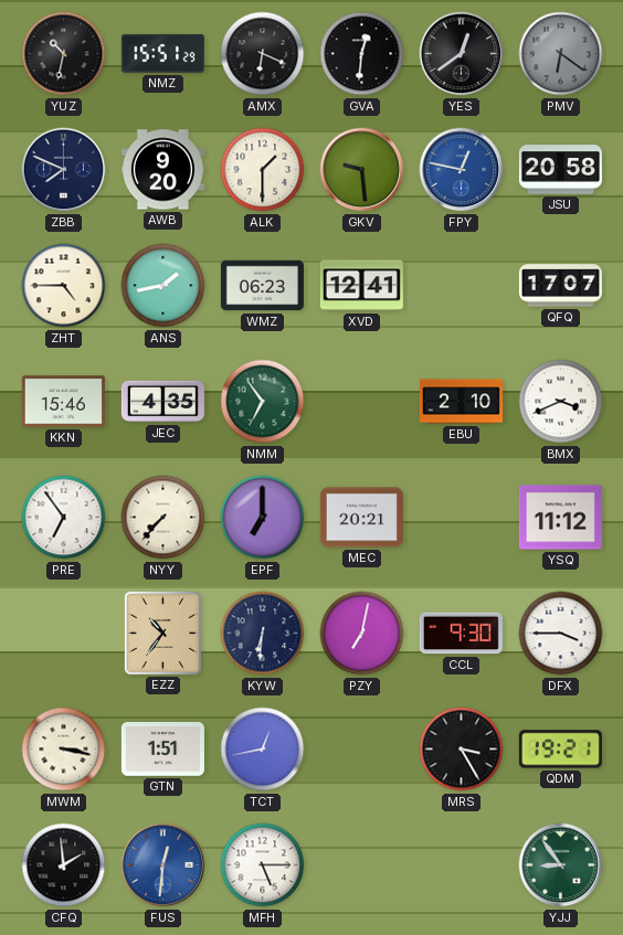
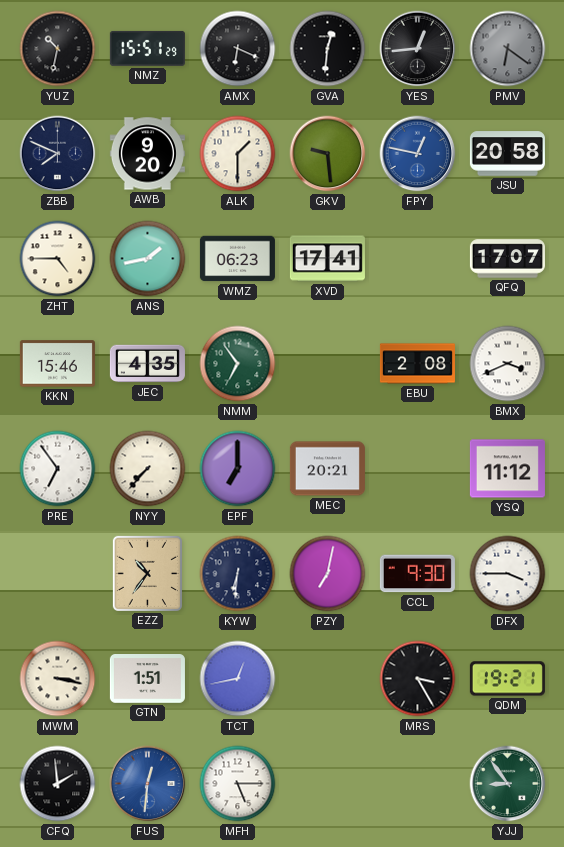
YES: 12:39 -> 12:44
XVD: 12:41 -> 17:41
EBU: 2:10 -> 2:08
